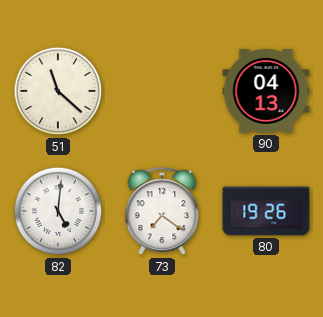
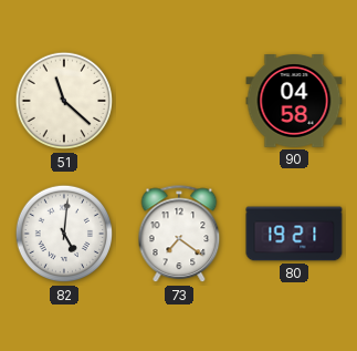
90: 04:13 -> 04:58
80: 19:26 -> 19:21
